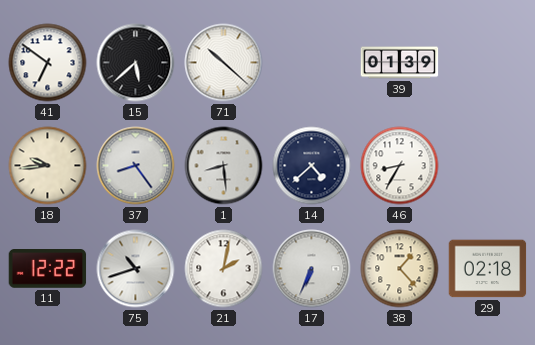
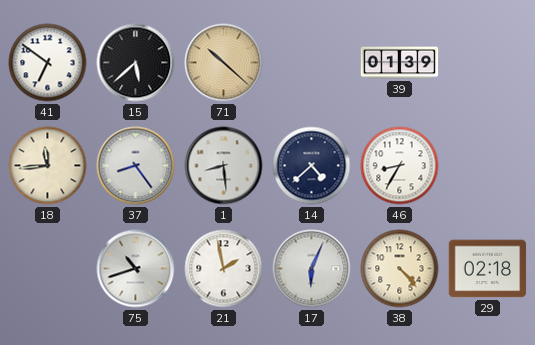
71 dial: white -> champagne
18: 9:44 -> 11:44
11: 12:22 -> none
21: 2:02 -> 1:58
17: 6:34 -> 6:04
38: 1:23 -> 4:23
